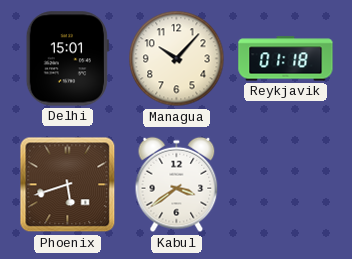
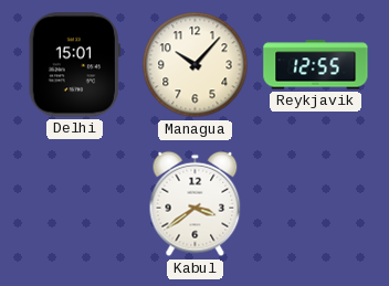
Reykjavik: 01:18 -> 12:55
Phoenix: 5:42 -> none
